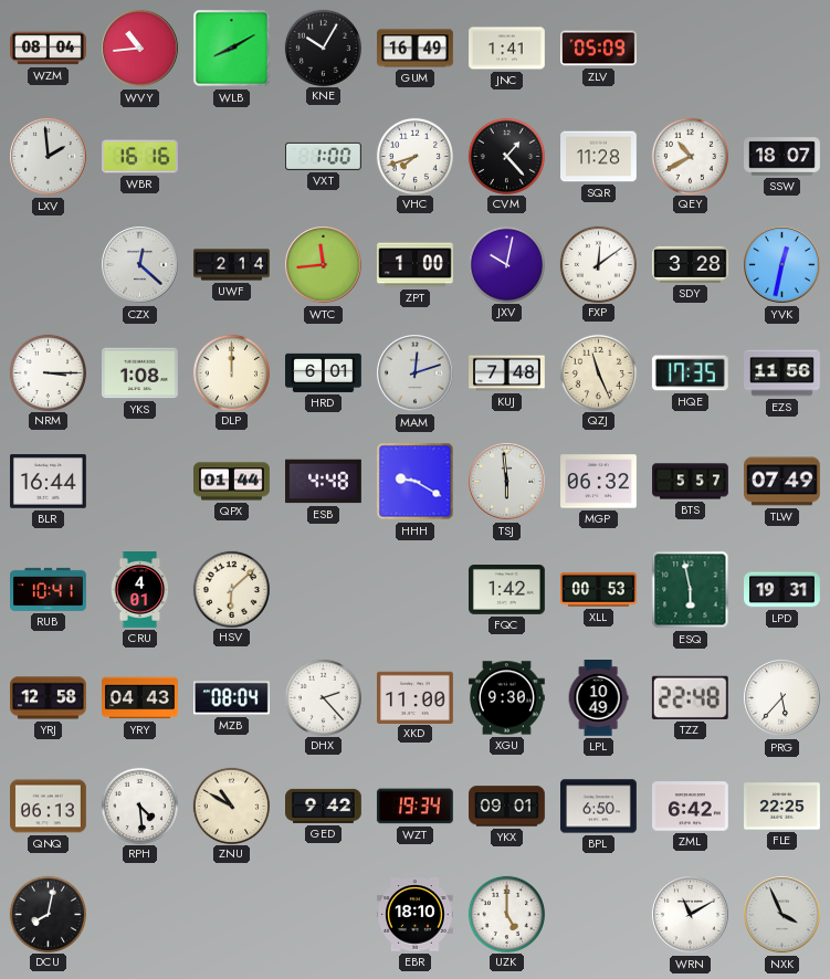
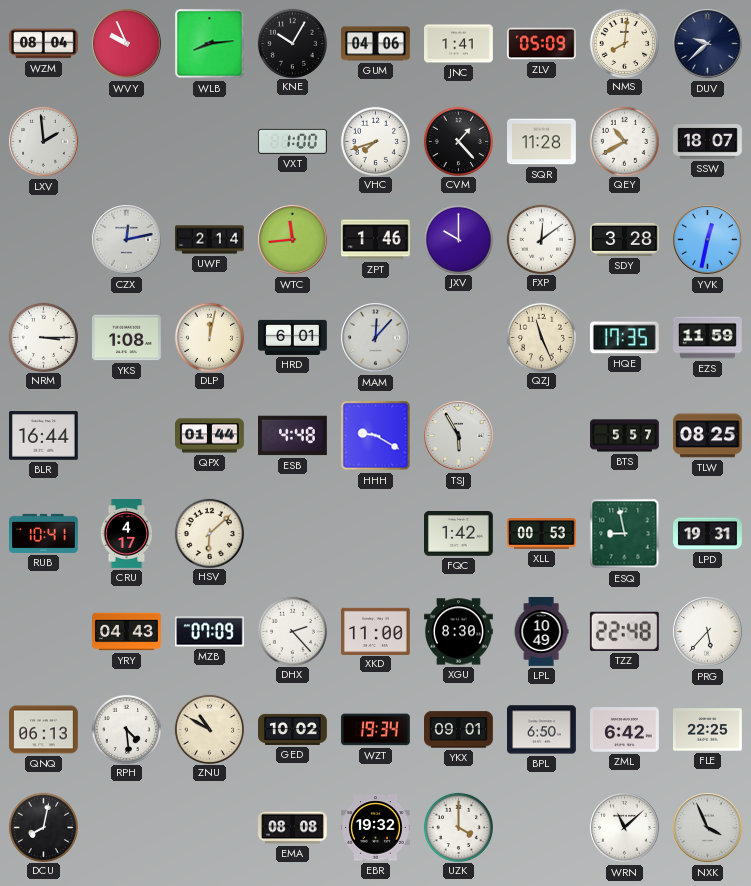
WVY: 10:44 -> 9:56
WLB: 8:10 -> 8:14
GUM: 16:49 -> 04:06
NMS: none -> 8:01
DUV: none -> 9:38
WBR: 16:16 -> none
CZX: 12:22 -> 12:13
ZPT: 1:00 -> 1:46
JXV: 10:02 -> 10:00
DLP: 12:00 -> 12:02
MAM: 12:12 -> 12:07
KUJ: 7:48 -> none
EZS: 11:56 -> 11:59
TSJ: 5:59 -> 5:55
MGP: 06:32 -> none
TLW: 07:49 -> 08:25
CRU: 4:01 -> 4:17
ESQ: 5:58 -> 8:58
YRJ: 12:58 -> none
MZB: 08:04 -> 07:09
XGU: 9:30 -> 8:30
GED: 9:42 -> 10:02
EMA: none -> 08:08
EBR: 18:10 -> 19:32
UZK: 5:00 -> 4:00
WRN: 11:10 -> 11:08
